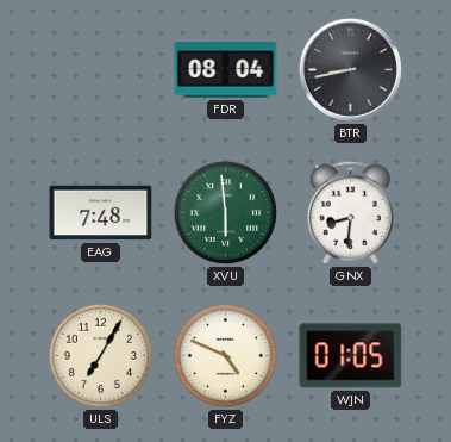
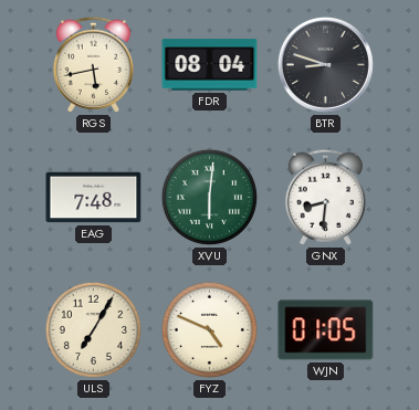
RGS: none -> 5:43
BTR: 8:43 -> 8:48
XVU: 5:59 -> 6:01
